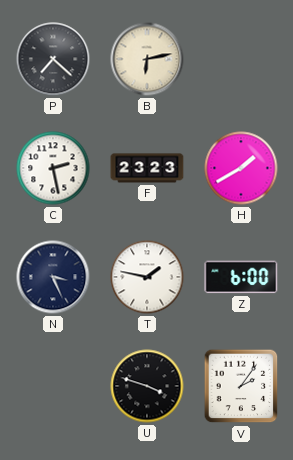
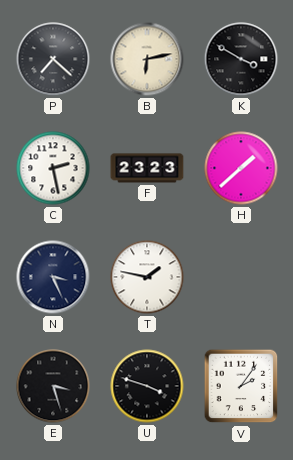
K: none -> 3:50
H: 1:40 -> 1:38
Z: 6:00 -> none
E: none -> 3:27
